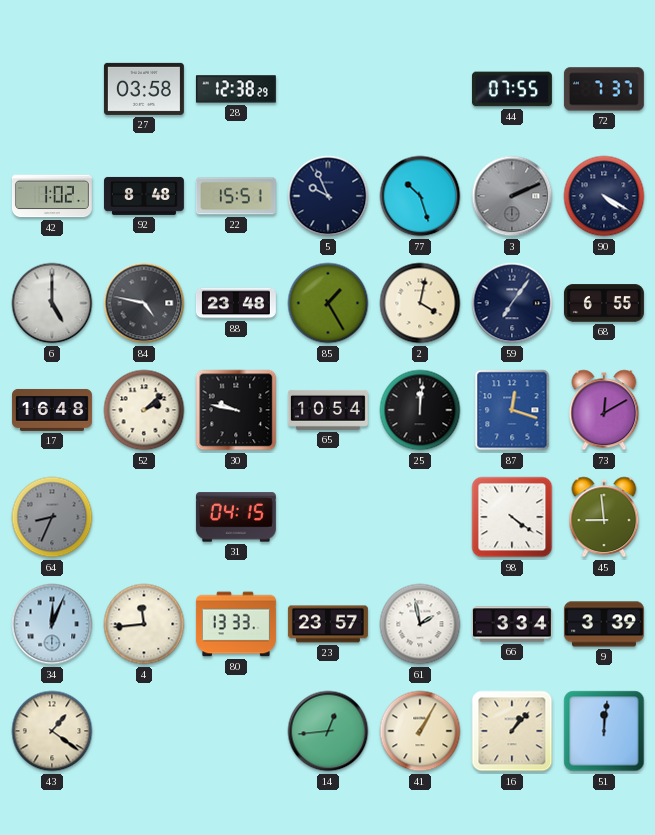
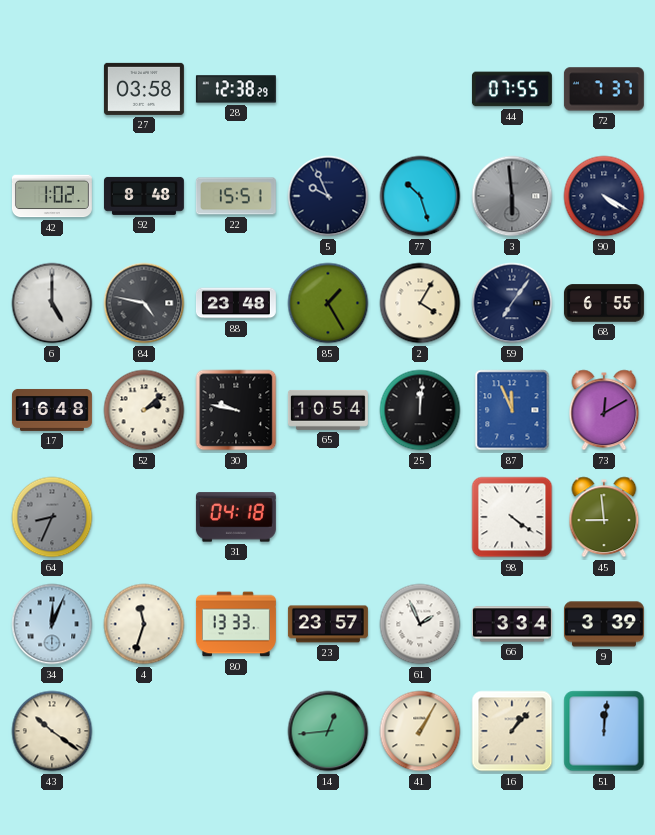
3: 2:11 -> 5:59
2: 4:02 -> 4:05
87: 12:18 -> 11:56
31: 04:15 -> 04:18
4: 11:44 -> 11:33
61: 1:58 -> 1:56
43: 1:21 -> 10:21
